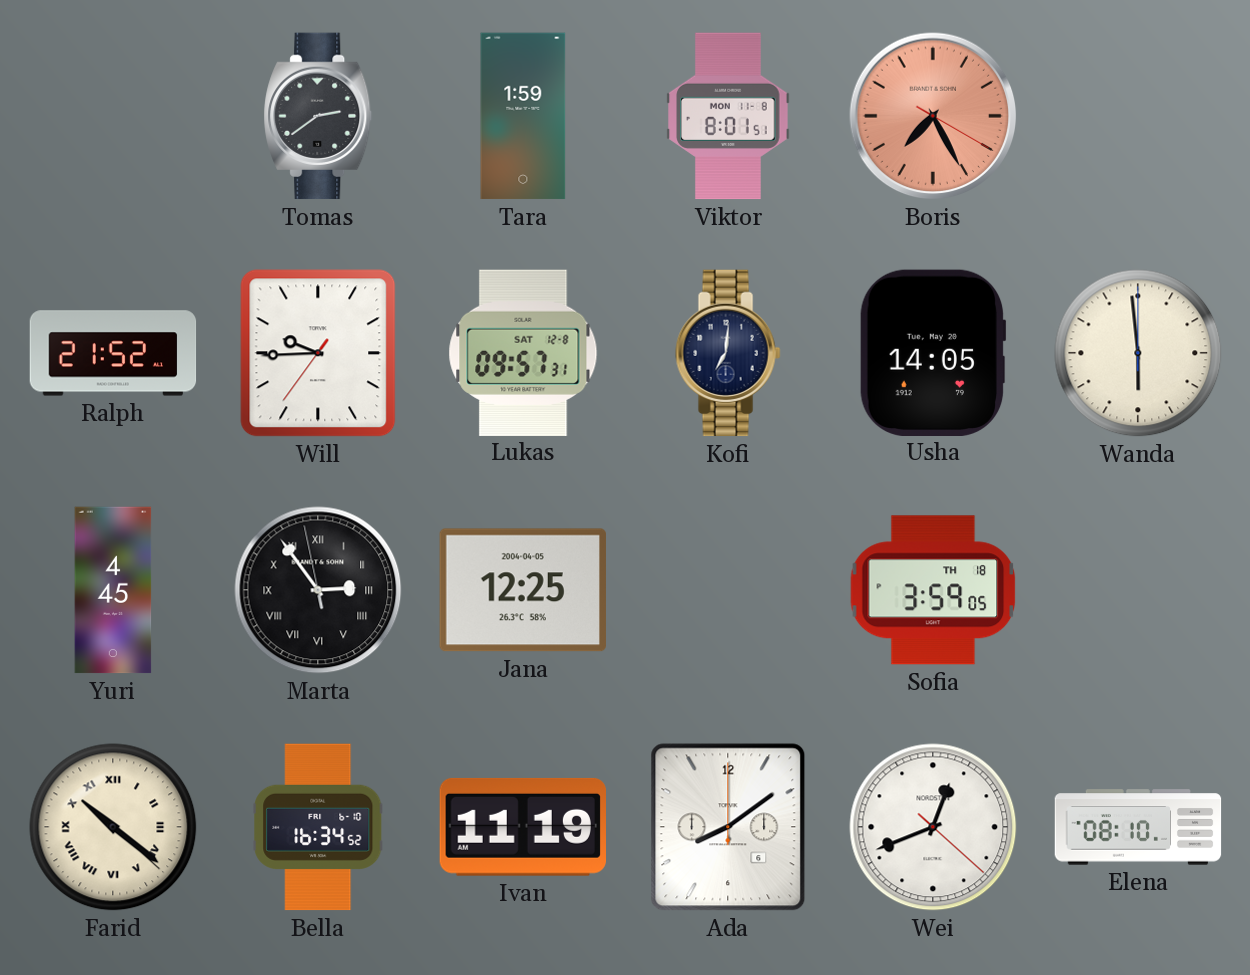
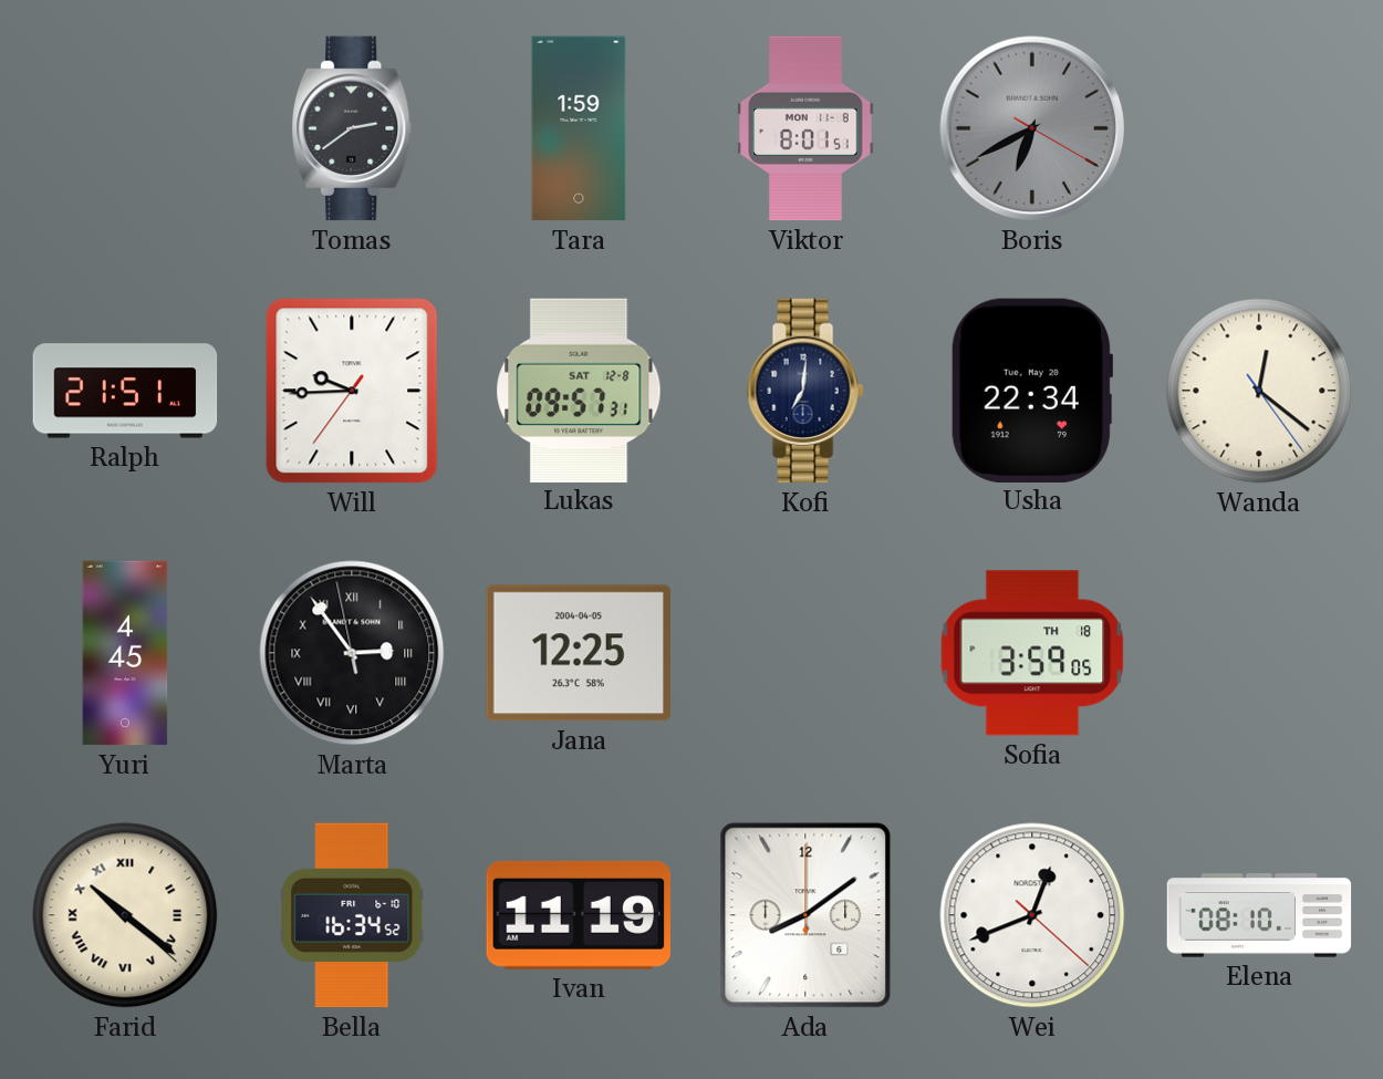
Boris: 7:25 -> 6:40
Boris dial: salmon -> grey
Ralph: 21:52 -> 21:51
Usha: 14:05 -> 22:34
Wanda: 5:59 -> 12:21
